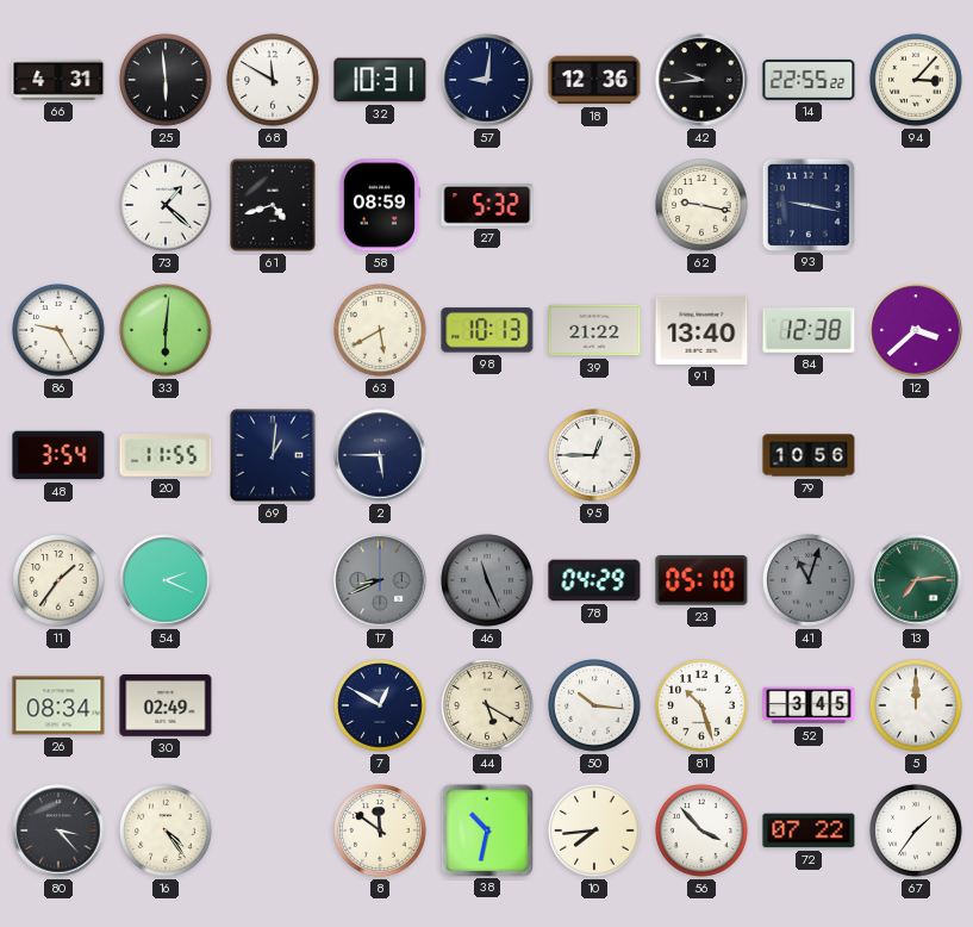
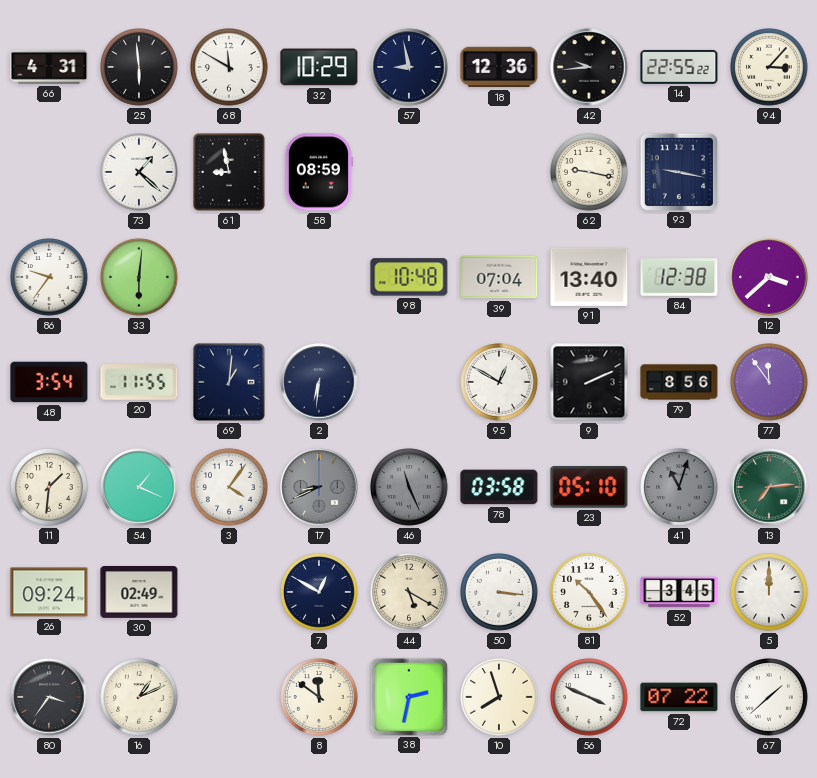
32: 10:31 -> 10:29
57: 9:01 -> 8:58
61: 4:42 -> 8:58
27: 5:32 -> none
86: 9:25 -> 9:36
63: 5:40 -> none
98: 10:13 -> 10:48
39: 21:22 -> 07:04
2: 5:45 -> 6:31
95: 12:45 -> 12:50
9: none -> 2:11
79: 10:56 -> 8:56
77: none -> 11:54
11: 1:36 -> 1:31
54: 2:19 -> 1:19
3: none -> 4:06
78: 04:29 -> 03:58
26: 08:34 -> 09:24
50: 10:16 -> 3:16
81: 10:27 -> 10:24
80: 3:23 -> 3:36
16: 4:24 -> 1:11
38: 10:32 -> 2:32
10: 7:44 -> 7:57
56: 3:53 -> 3:49
67: 1:36 -> 1:38
